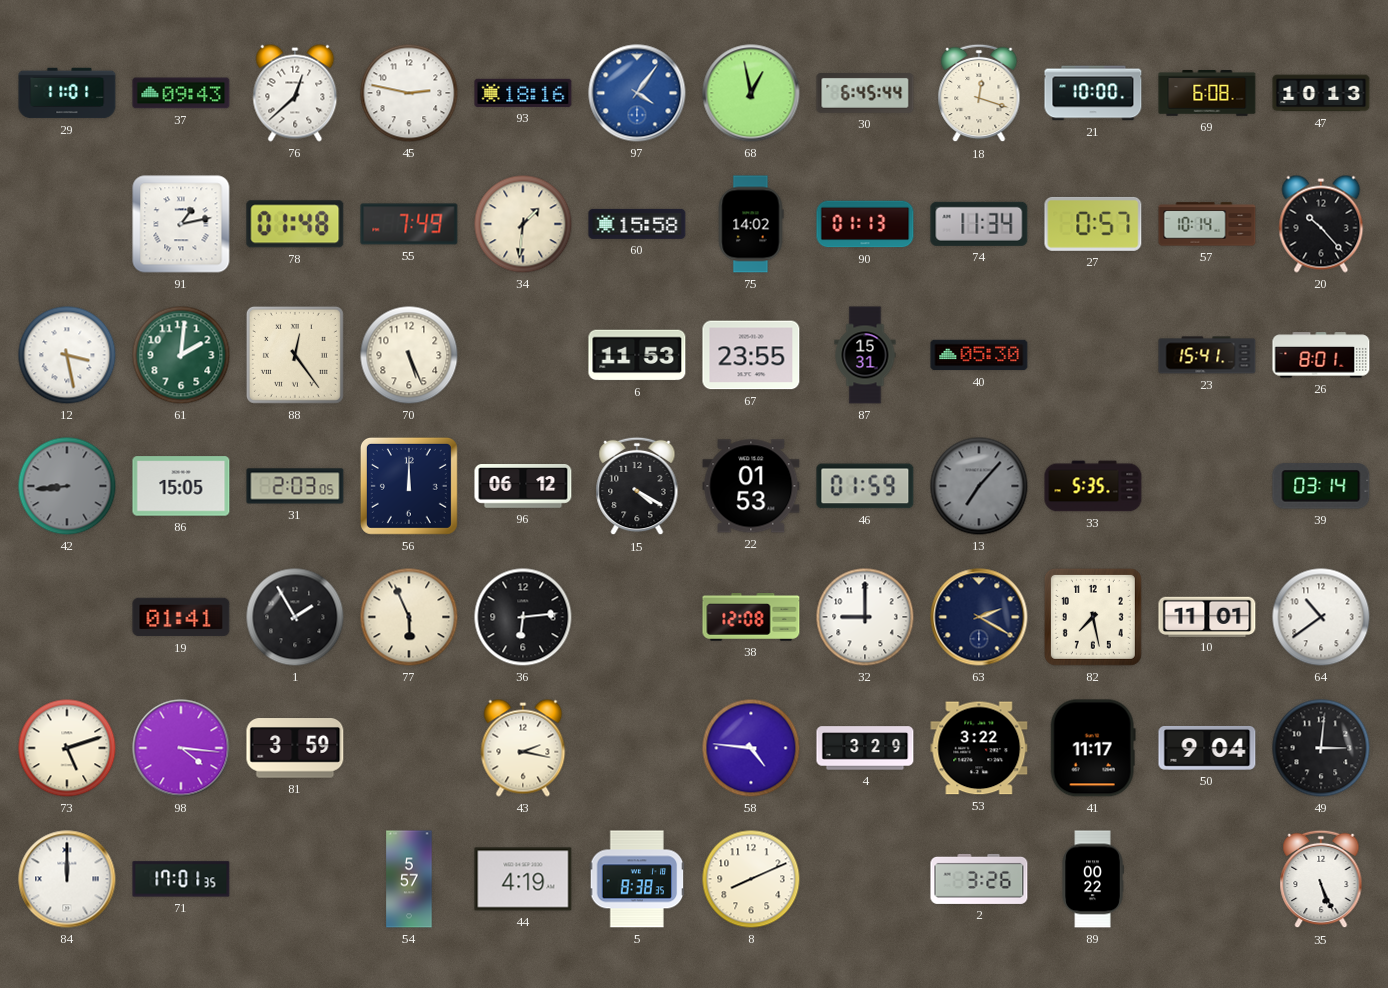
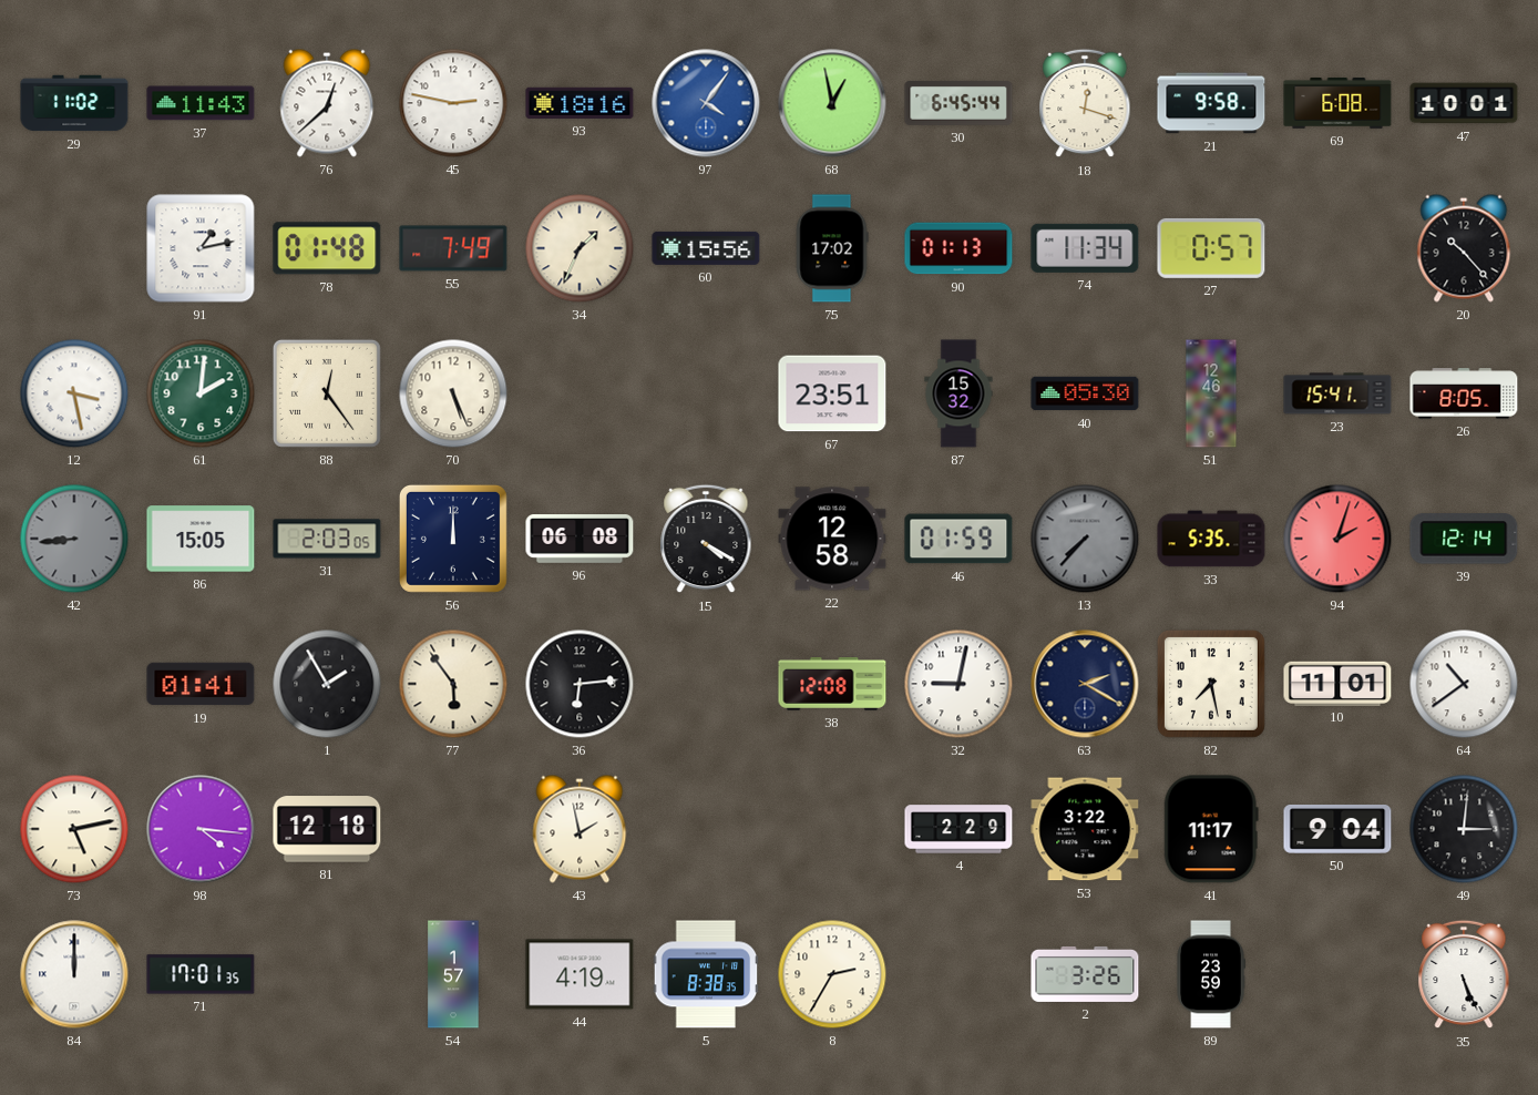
29: 11:01 -> 11:02
37: 09:43 -> 11:43
21: 10:00 -> 9:58
47: 10:13 -> 10:01
34: 1:31 -> 1:34
60: 15:58 -> 15:56
75: 14:02 -> 17:02
57: 10:14 -> none
6: 11:53 -> none
67: 23:55 -> 23:51
87: 15:31 -> 15:32
51: none -> 12:46
26: 8:01 -> 8:05
96: 06:12 -> 06:08
22: 01:53 -> 12:58
13: 7:07 -> 7:37
94: none -> 2:03
39: 03:14 -> 12:14
77: 5:56 -> 5:54
32: 9:00 -> 9:02
73: 5:12 -> 5:13
81: 3:59 -> 12:18
43: 2:17 -> 1:58
58: 4:46 -> none
4: 3:29 -> 2:29
54: 5:57 -> 1:57
8: 8:11 -> 2:35
89: 00:22 -> 23:59
